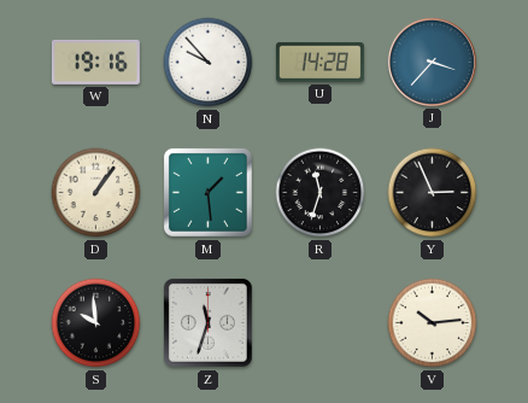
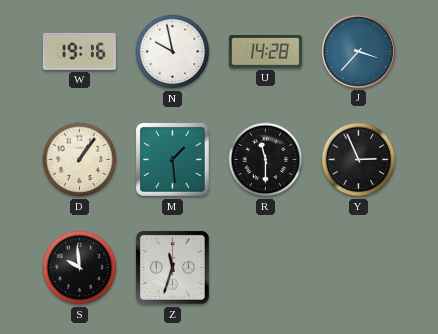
N: 9:53 -> 9:58
R: 11:33 -> 11:30
V: 10:14 -> none
